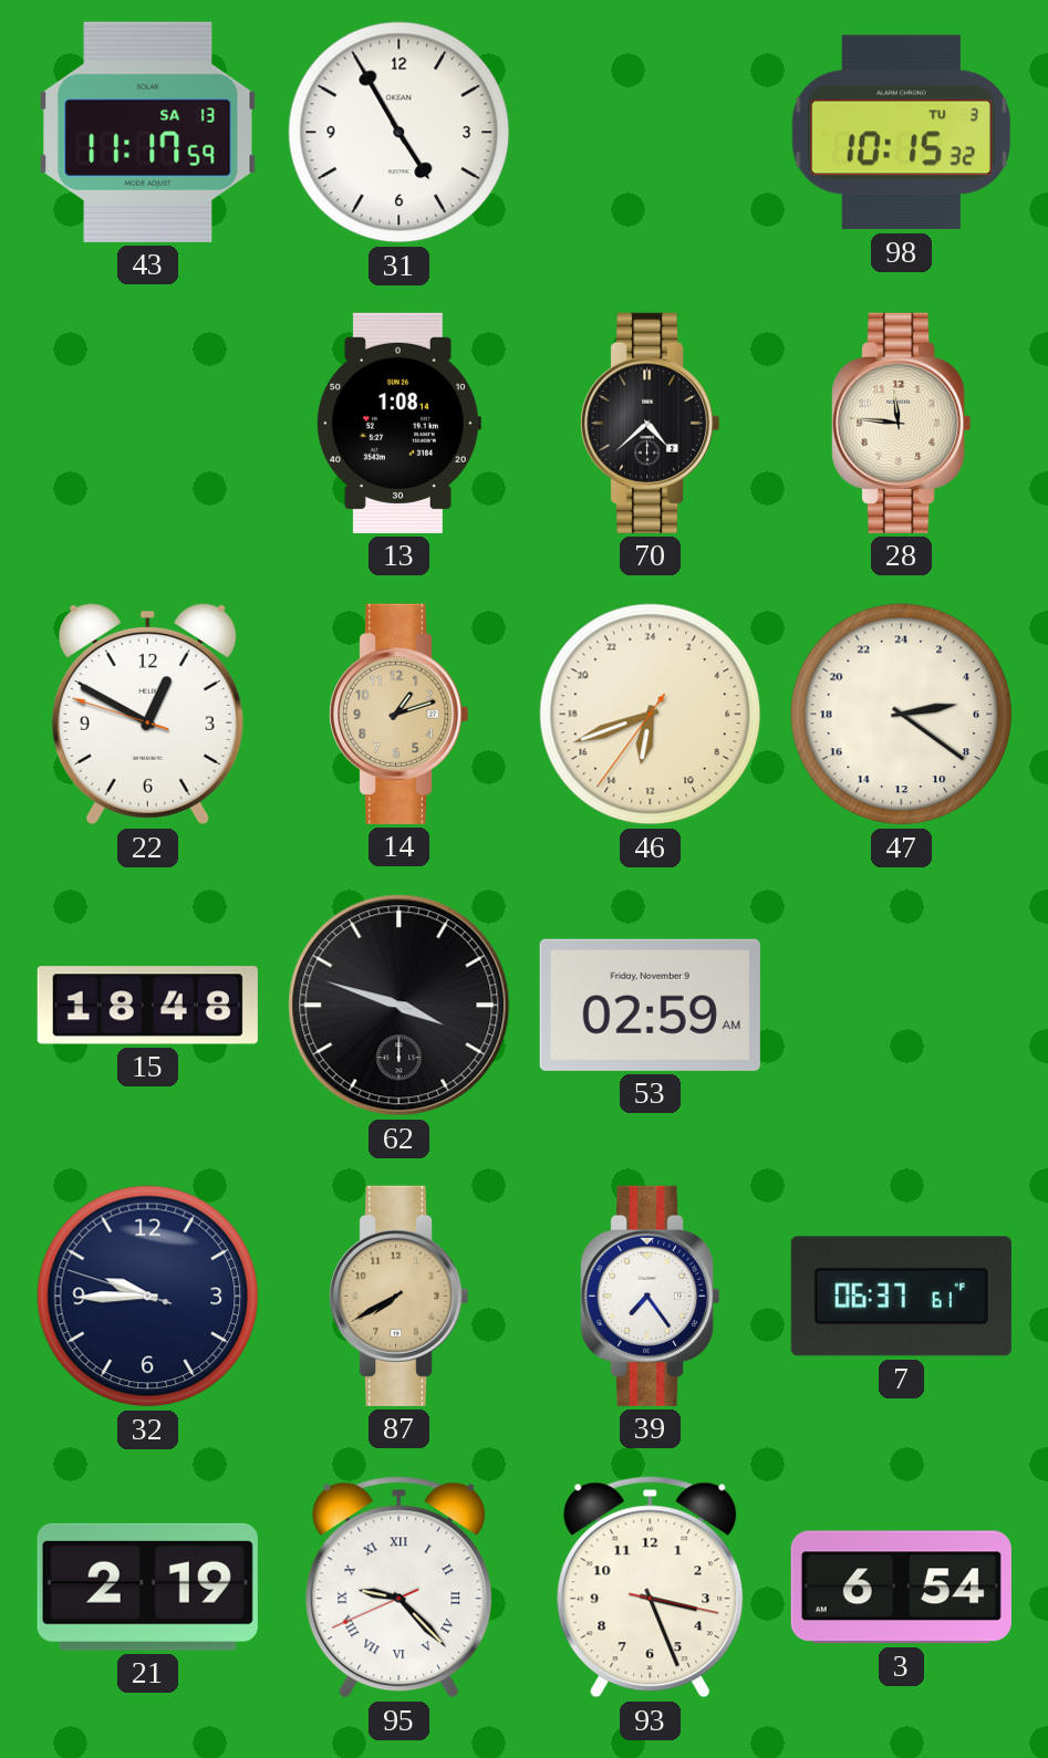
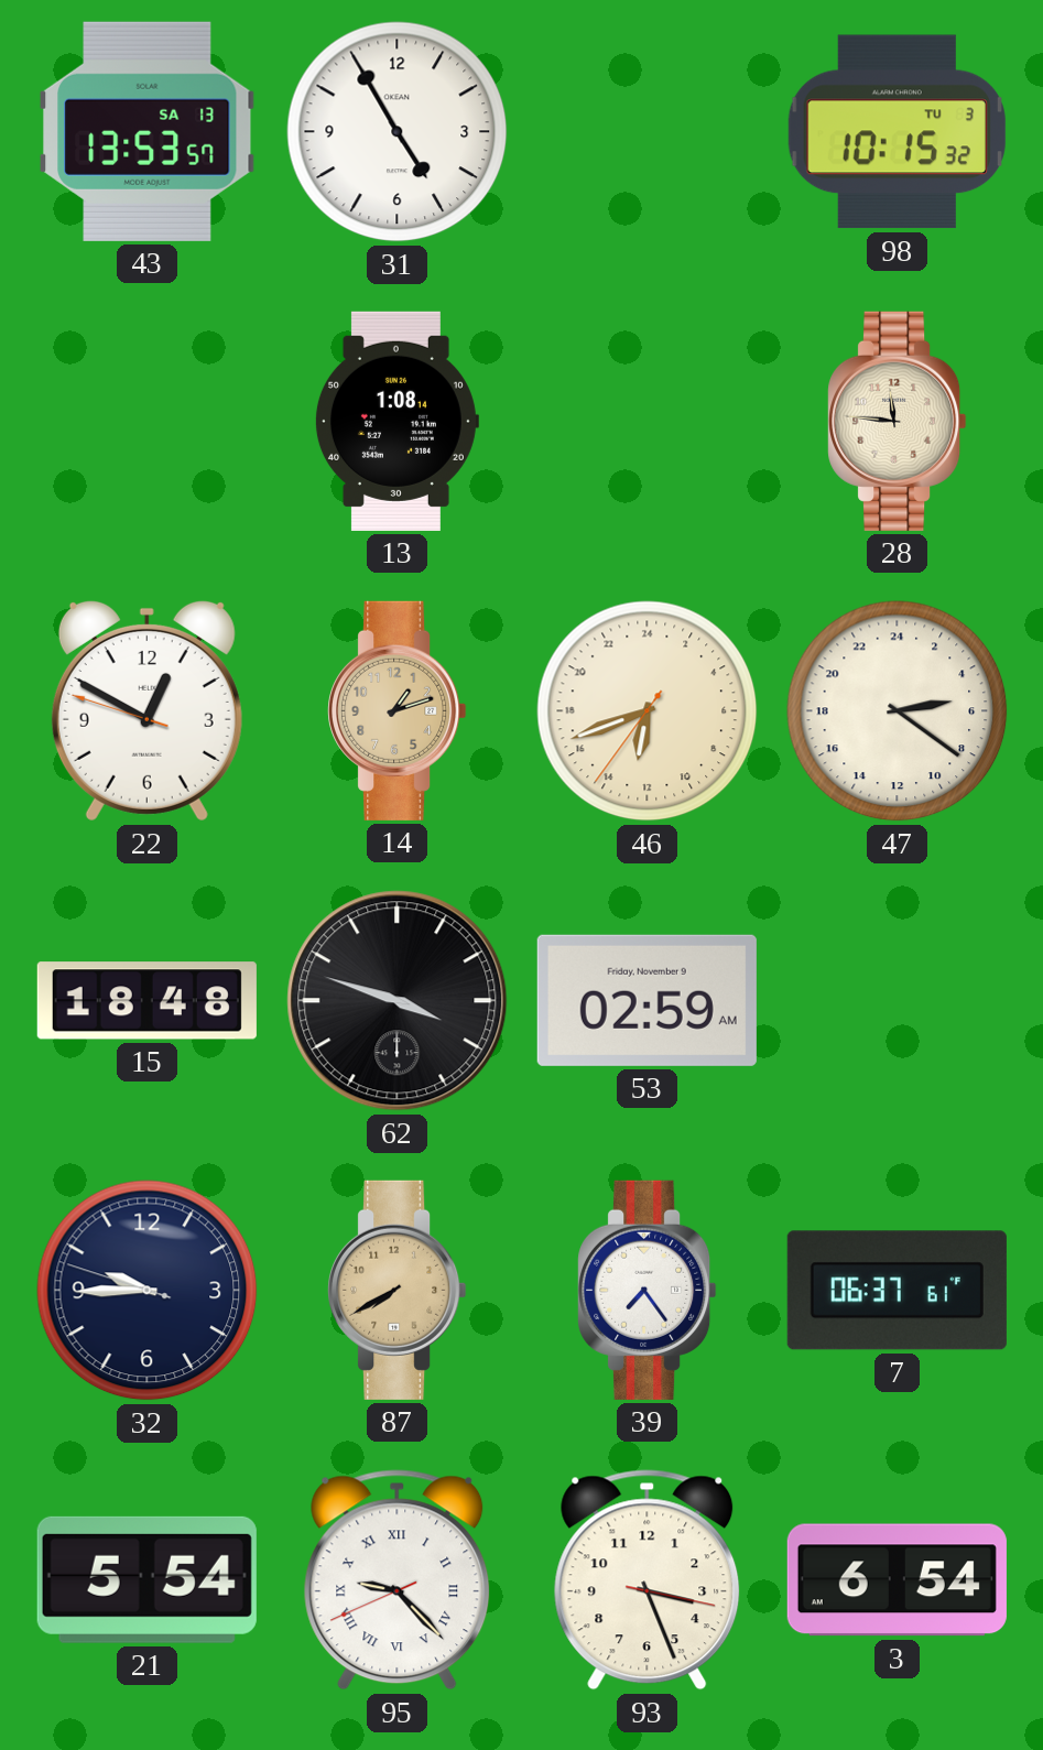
43: 11:17 -> 13:53
70: 4:38 -> none
21: 2:19 -> 5:54
